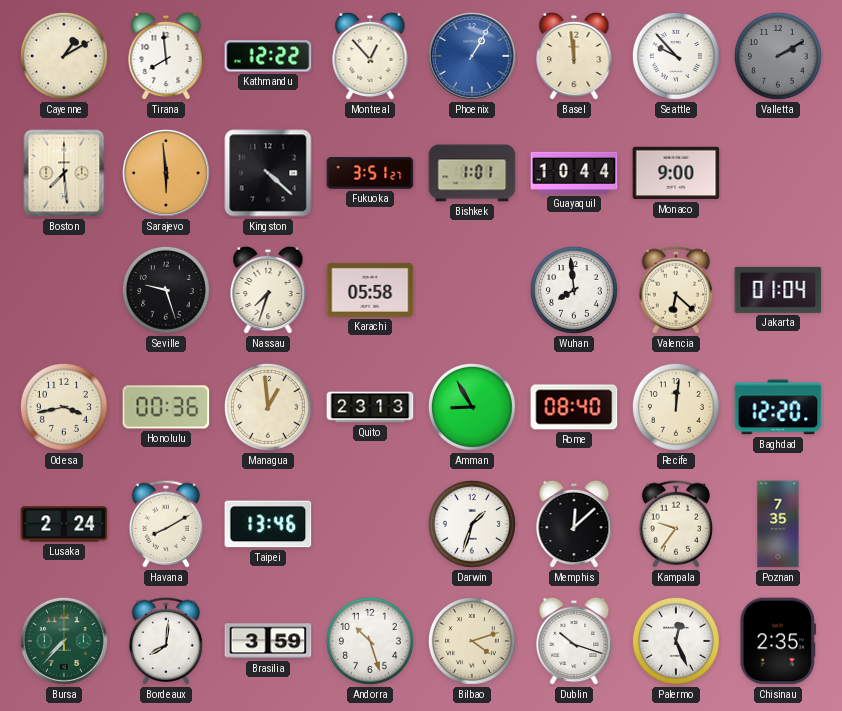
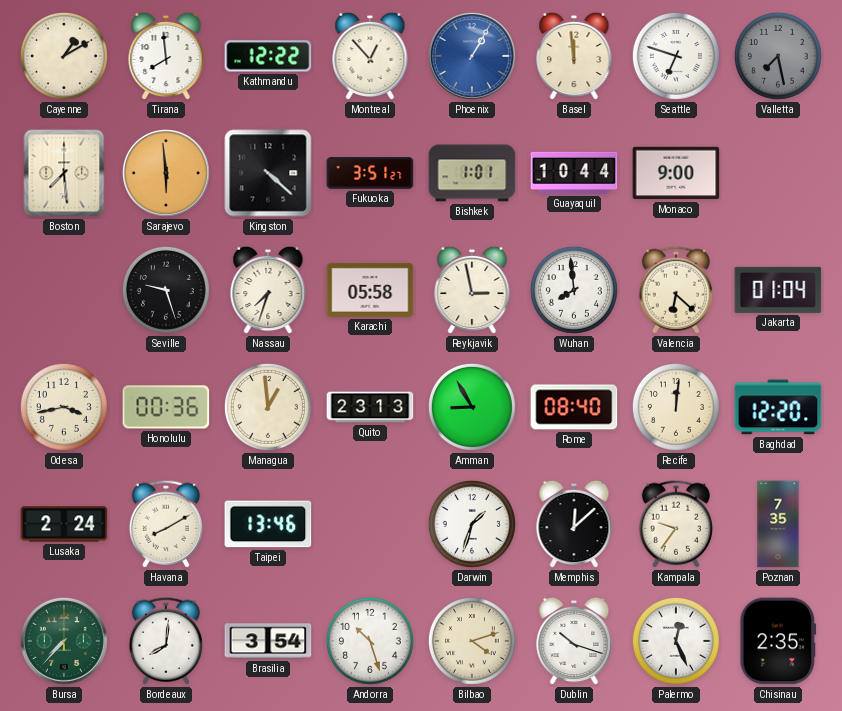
Seattle: 9:53 -> 6:48
Valletta: 2:10 -> 7:28
Reykjavik: none -> 2:58
Brasilia: 3:59 -> 3:54
